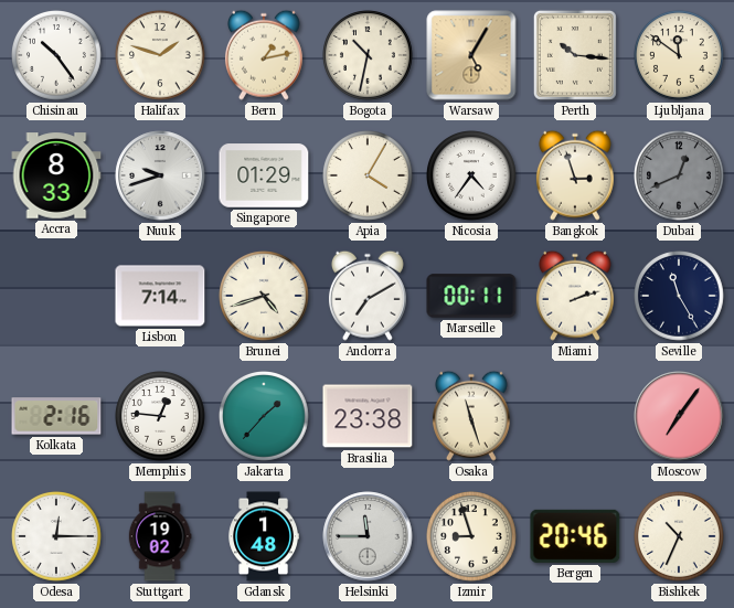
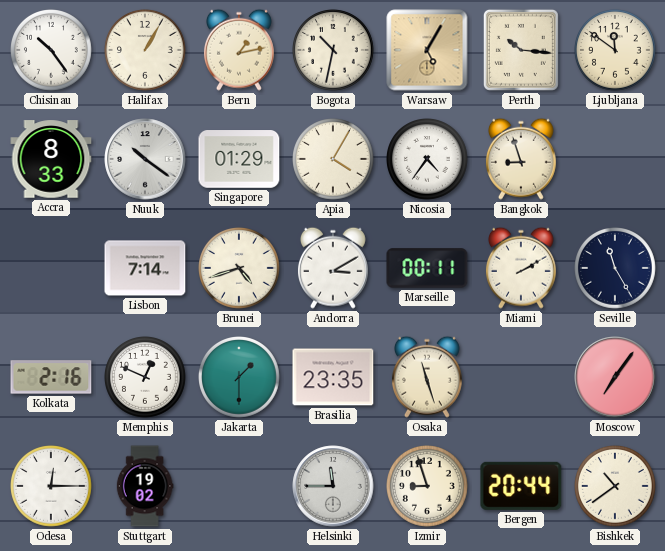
Halifax: 1:48 -> 1:05
Nuuk: 9:42 -> 10:21
Bangkok: 2:57 -> 8:57
Dubai: 12:41 -> none
Andorra: 7:10 -> 3:10
Miami: 2:12 -> 2:10
Memphis: 12:46 -> 12:49
Jakarta: 1:37 -> 1:30
Brasilia: 23:38 -> 23:35
Gdansk: 1:48 -> none
Bergen: 20:46 -> 20:44
Bishkek: 10:34 -> 10:39
